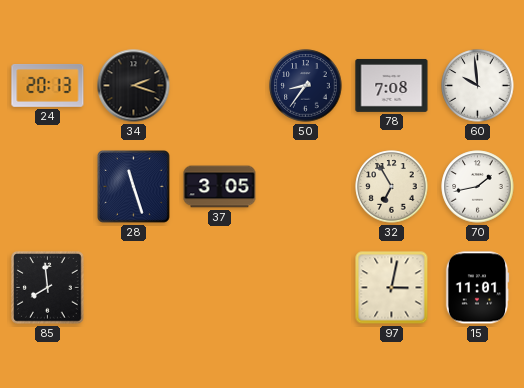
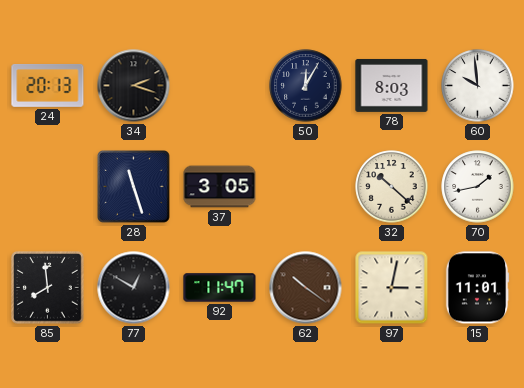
50: 8:36 -> 12:05
78: 7:08 -> 8:03
32: 6:55 -> 10:22
77: none -> 12:50
92: none -> 11:47
62: none -> 10:21
